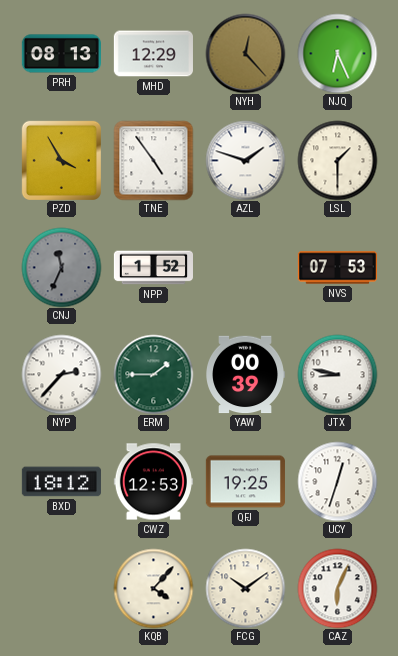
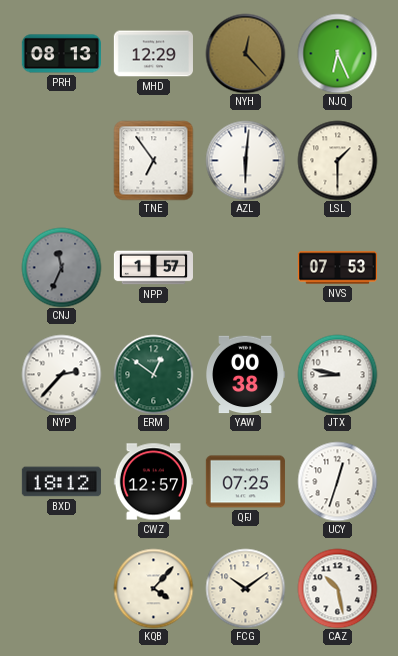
PZD: 3:55 -> none
TNE: 4:54 -> 6:54
AZL: 1:48 -> 6:01
NPP: 1:52 -> 1:57
ERM: 1:45 -> 12:51
YAW: 00:39 -> 00:38
CWZ: 12:53 -> 12:57
QFJ: 19:25 -> 07:25
CAZ: 6:04 -> 10:28
